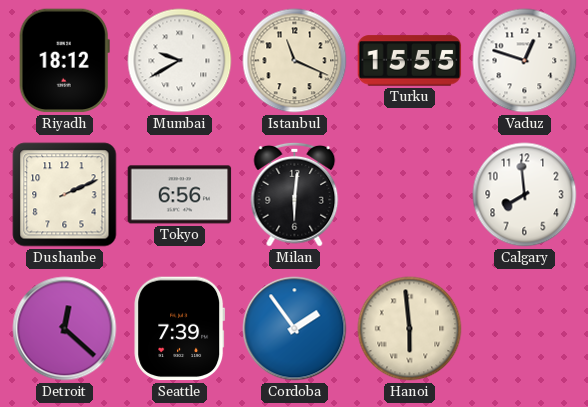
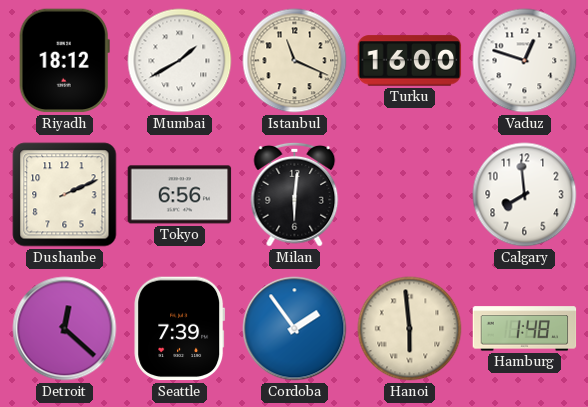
Mumbai: 9:40 -> 1:40
Turku: 15:55 -> 16:00
Hamburg: none -> 1:48
